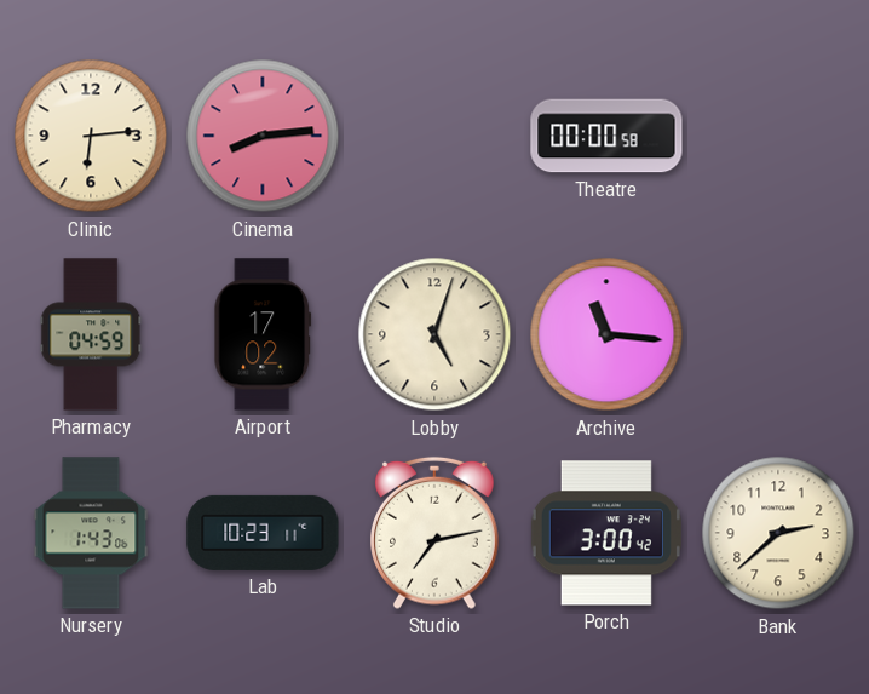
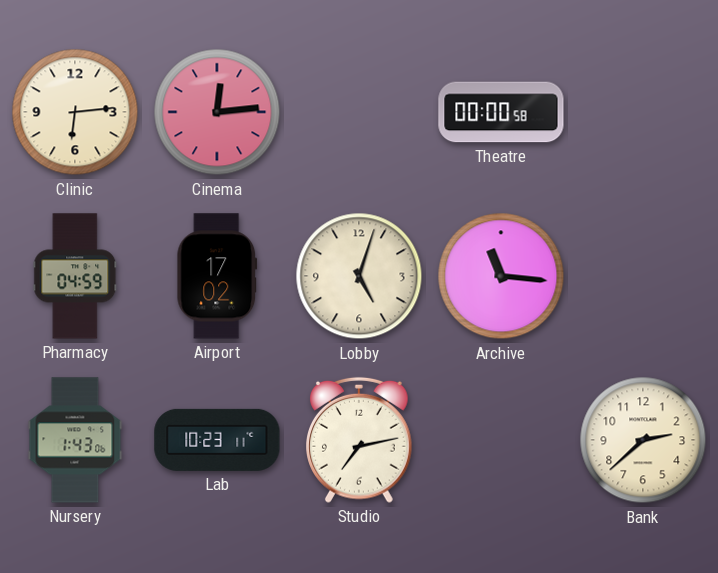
Cinema: 8:14 -> 12:14
Porch: 3:00 -> none
